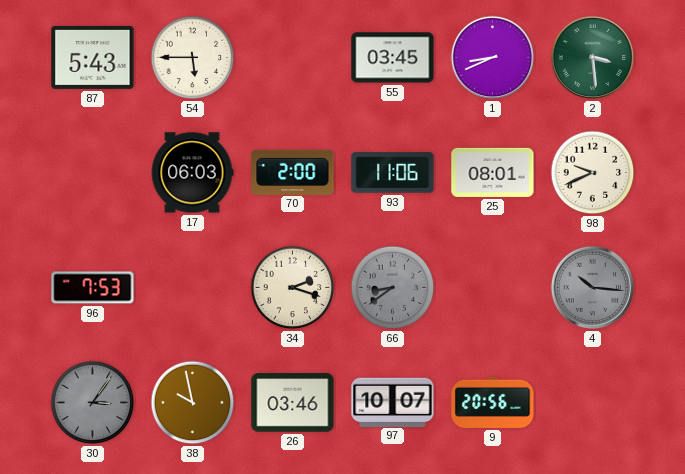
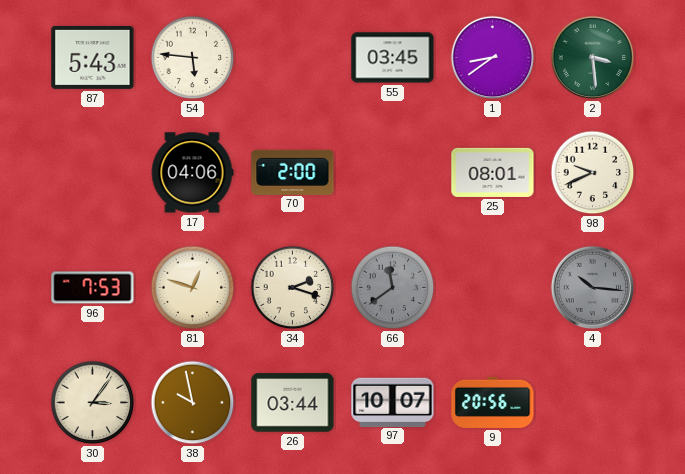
54: 5:45 -> 5:46
1: 8:41 -> 8:39
17: 06:03 -> 04:06
93: 11:06 -> none
81: none -> 12:48
66: 8:39 -> 11:39
30 dial: grey -> cream
26: 03:46 -> 03:44
